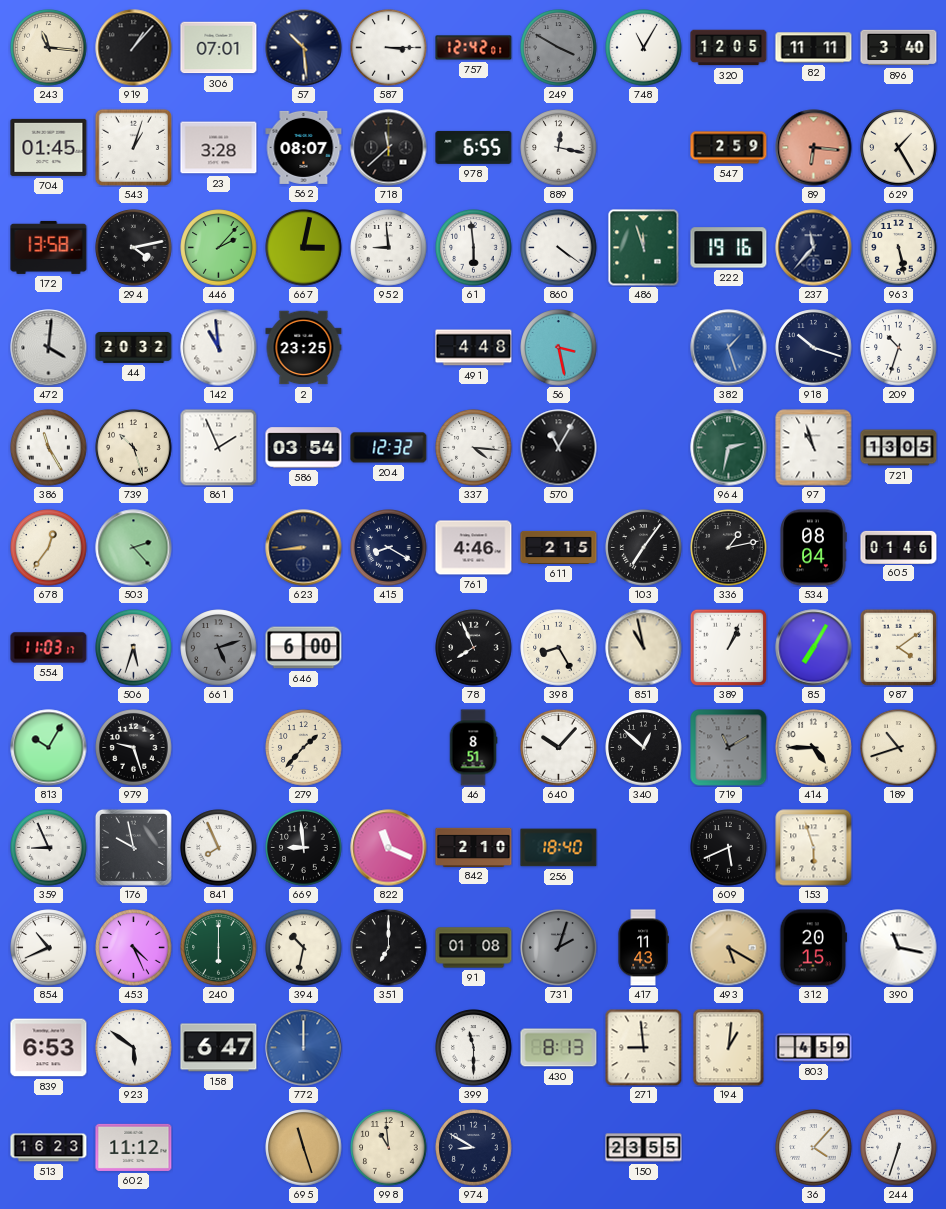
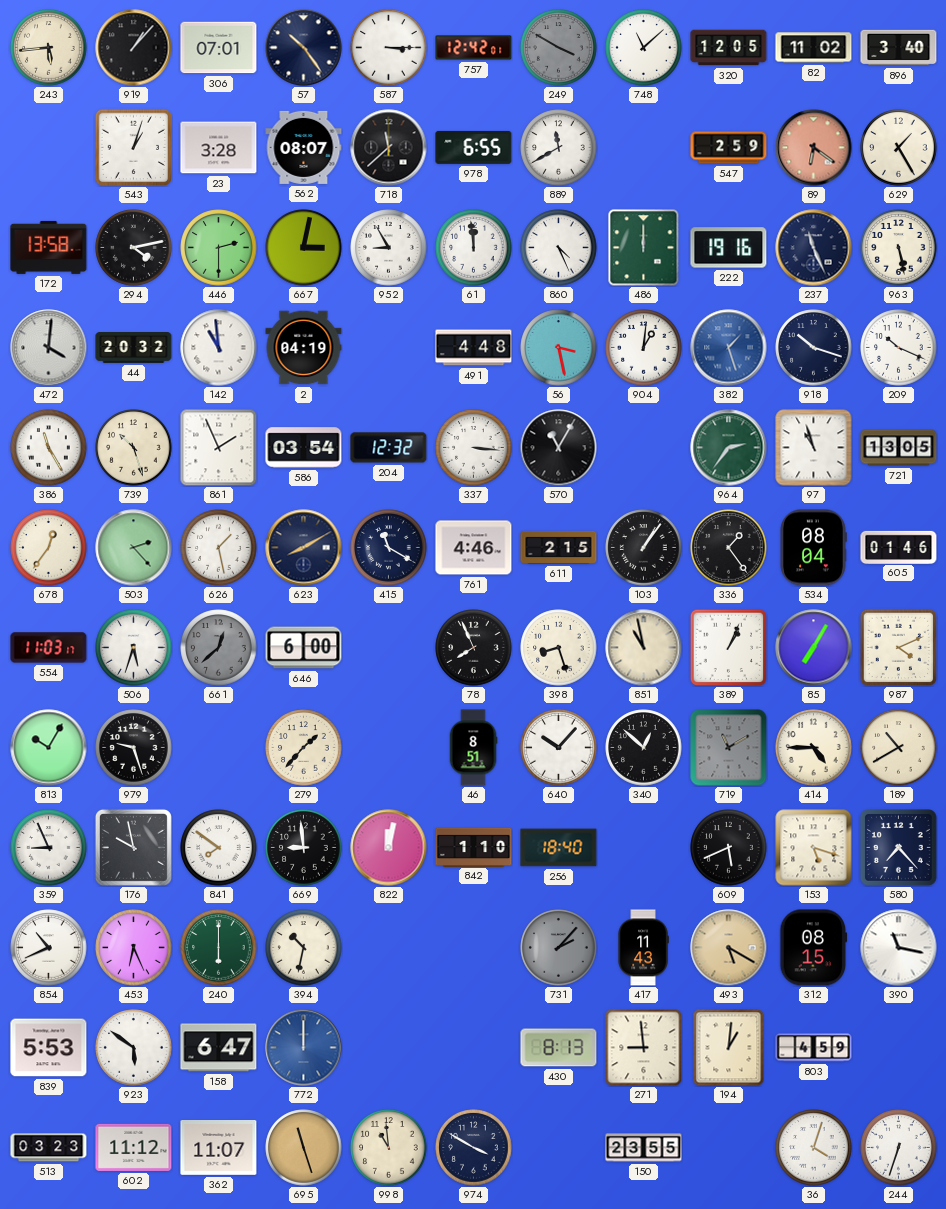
243: 11:16 -> 5:44
57: 10:29 -> 10:24
748: 11:05 -> 11:08
82: 11:11 -> 11:02
704: 01:45 -> none
889: 12:17 -> 11:40
89: 6:16 -> 6:21
446: 2:07 -> 2:30
952: 8:59 -> 8:55
61: 5:59 -> 11:59
860: 4:21 -> 4:26
486: 11:57 -> 12:00
237: 11:37 -> 11:26
2: 23:25 -> 04:19
904: none -> 1:01
209: 10:33 -> 10:19
337: 4:16 -> 3:16
964: 2:32 -> 2:36
626: none -> 1:28
623: 8:44 -> 8:10
415: 8:20 -> 11:20
103: 7:06 -> 1:06
336: 1:13 -> 1:24
661: 5:12 -> 12:38
398: 8:25 -> 8:27
987: 4:09 -> 4:11
189: 10:42 -> 10:40
841: 7:56 -> 7:51
822: 11:19 -> 12:02
842: 2:10 -> 1:10
153: 5:57 -> 5:18
580: none -> 7:23
453: 4:26 -> 6:26
351: 7:00 -> none
91: 01:08 -> none
731: 2:03 -> 2:07
312: 20:15 -> 08:15
839: 6:53 -> 5:53
399: 11:30 -> none
513: 16:23 -> 03:23
362: none -> 11:07
974: 8:50 -> 3:50
36: 4:07 -> 4:03
